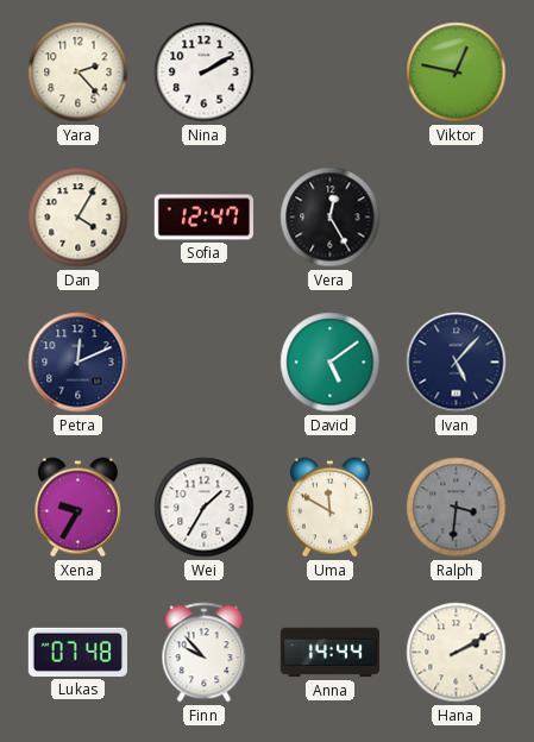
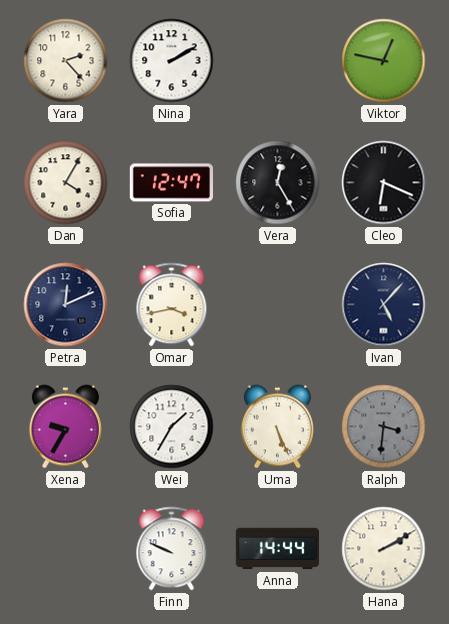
Cleo: none -> 6:19
Omar: none -> 3:43
David: 5:09 -> none
Uma: 11:50 -> 5:26
Lukas: 07:48 -> none
Finn: 9:53 -> 9:49
